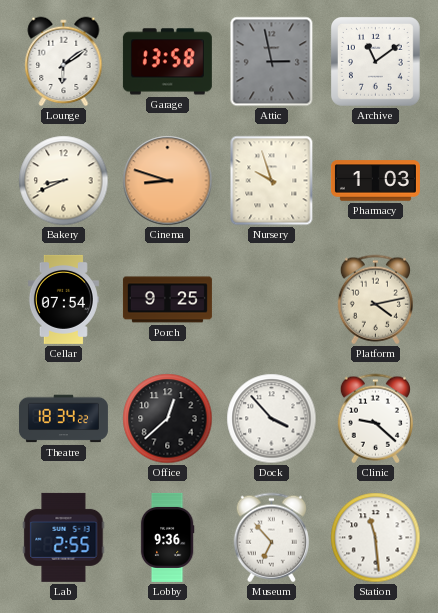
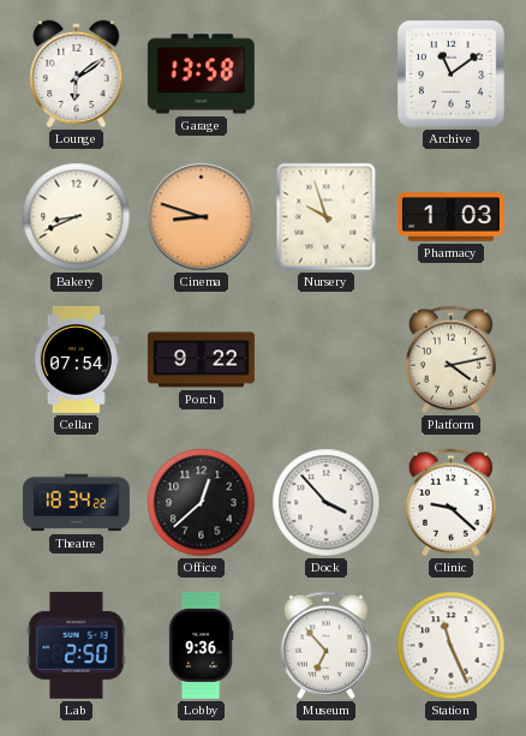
Attic: 2:58 -> none
Porch: 9:25 -> 9:22
Lab: 2:55 -> 2:50
Station: 11:29 -> 11:26
